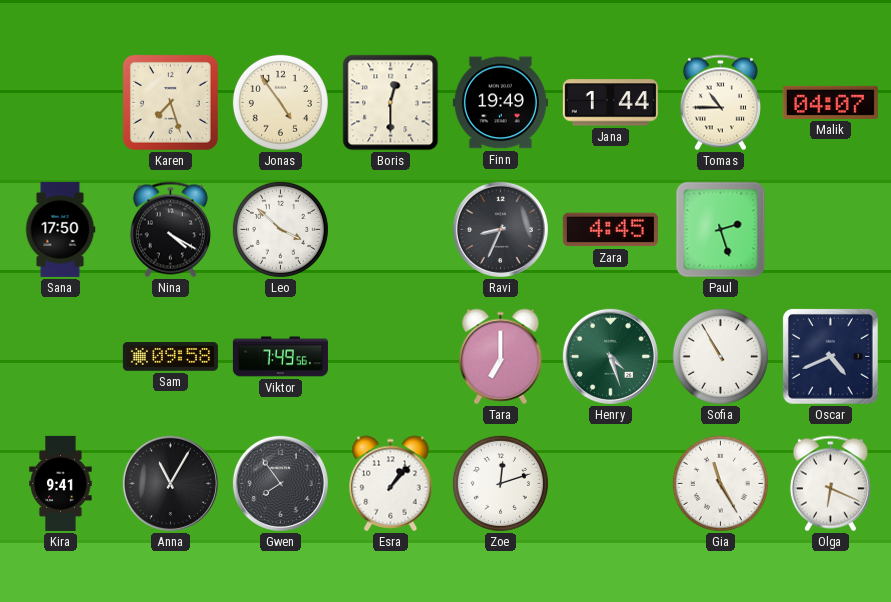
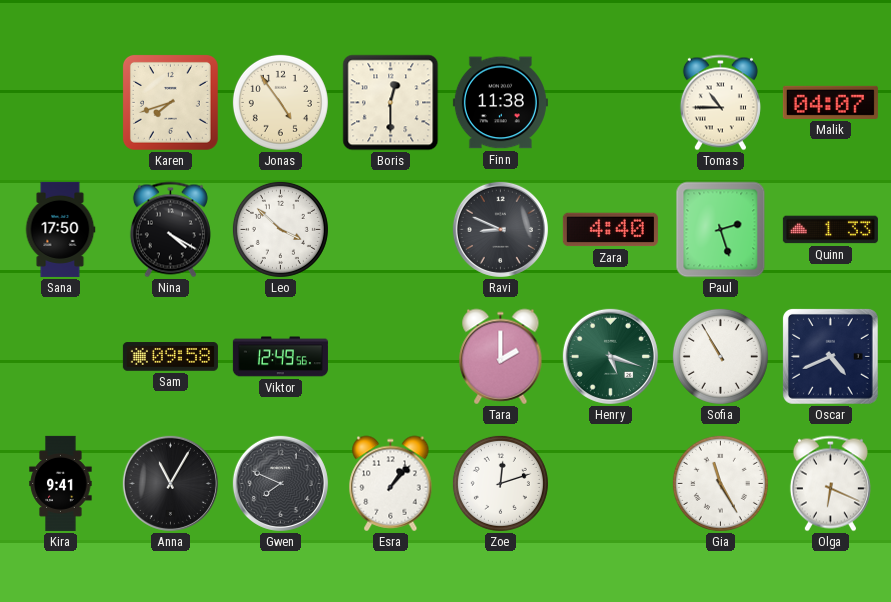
Karen: 7:27 -> 7:42
Finn: 19:49 -> 11:38
Jana: 1:44 -> none
Ravi: 8:34 -> 8:49
Zara: 4:45 -> 4:40
Quinn: none -> 1:33
Viktor: 7:49 -> 12:49
Tara: 7:00 -> 2:00
Henry: 4:27 -> 5:18
Gwen: 7:54 -> 7:49
